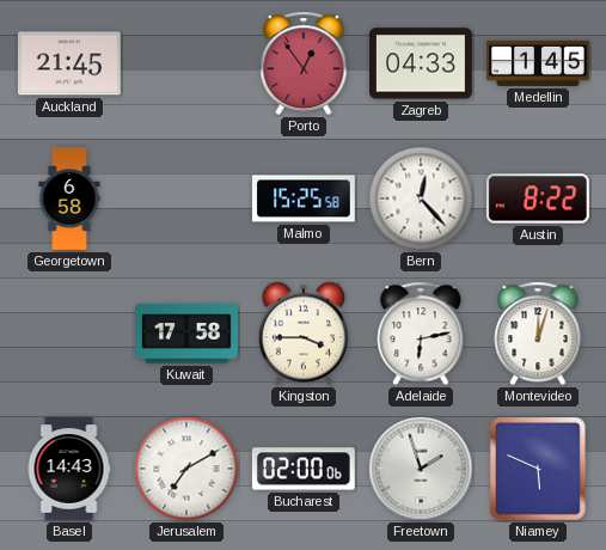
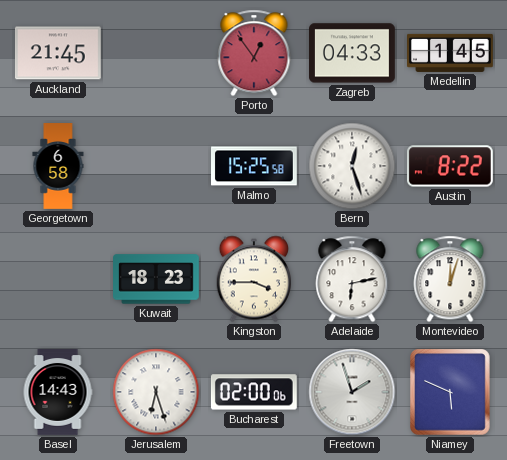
Bern: 12:23 -> 12:27
Kuwait: 17:58 -> 18:23
Jerusalem: 7:10 -> 6:27
